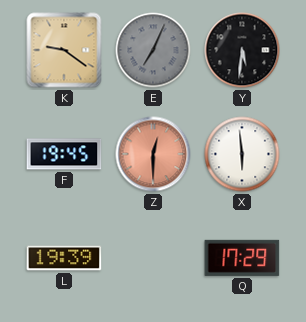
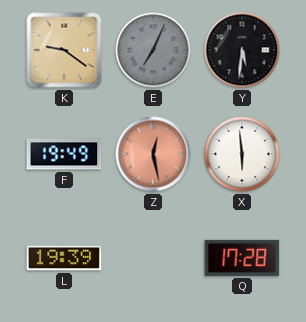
F: 19:45 -> 19:49
Z: 12:30 -> 12:28
Q: 17:29 -> 17:28
